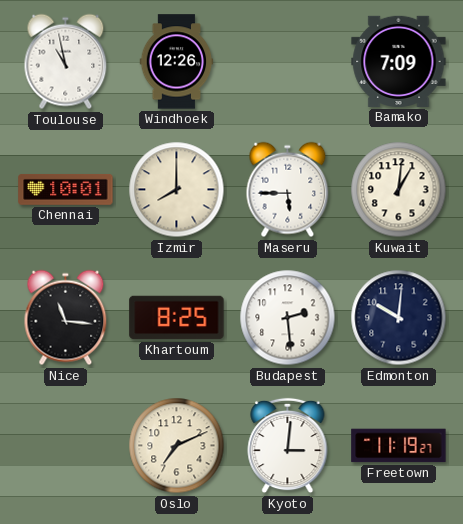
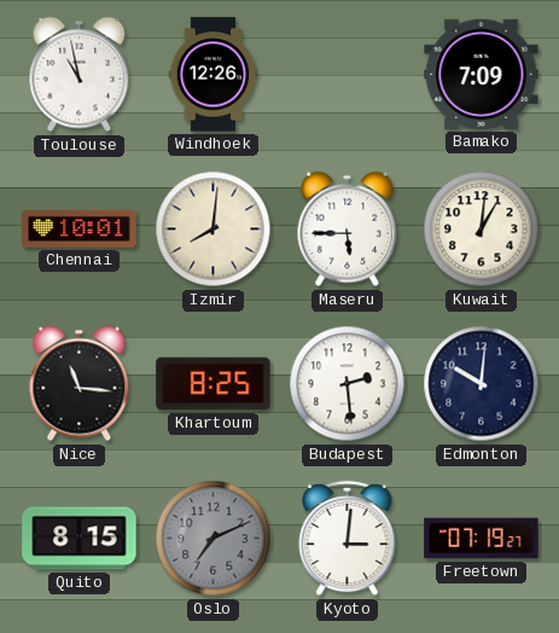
Izmir: 8:00 -> 8:01
Quito: none -> 8:15
Oslo dial: cream -> grey
Freetown: 11:19 -> 07:19
